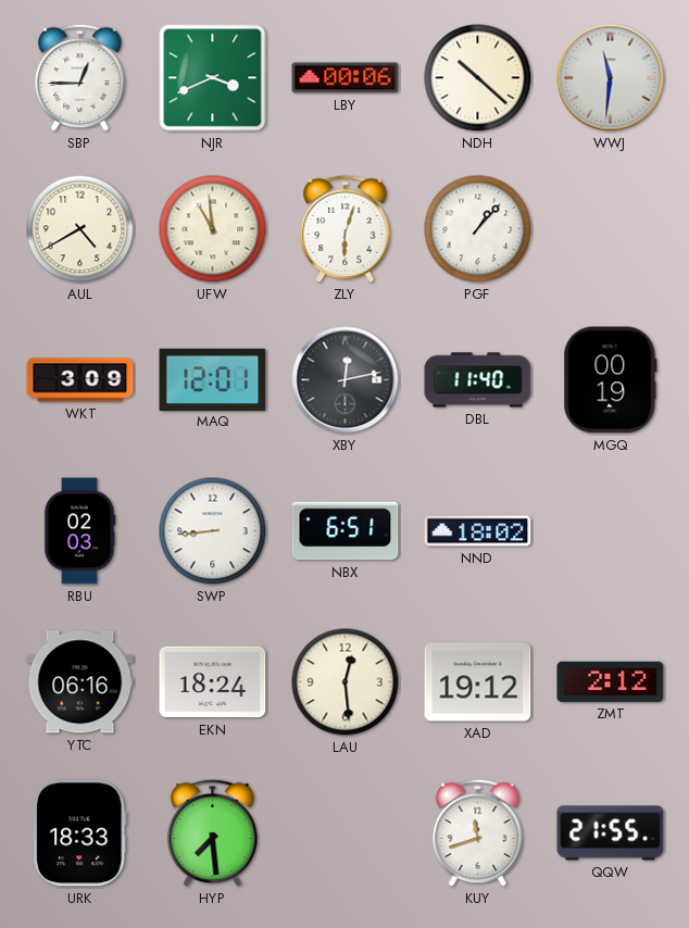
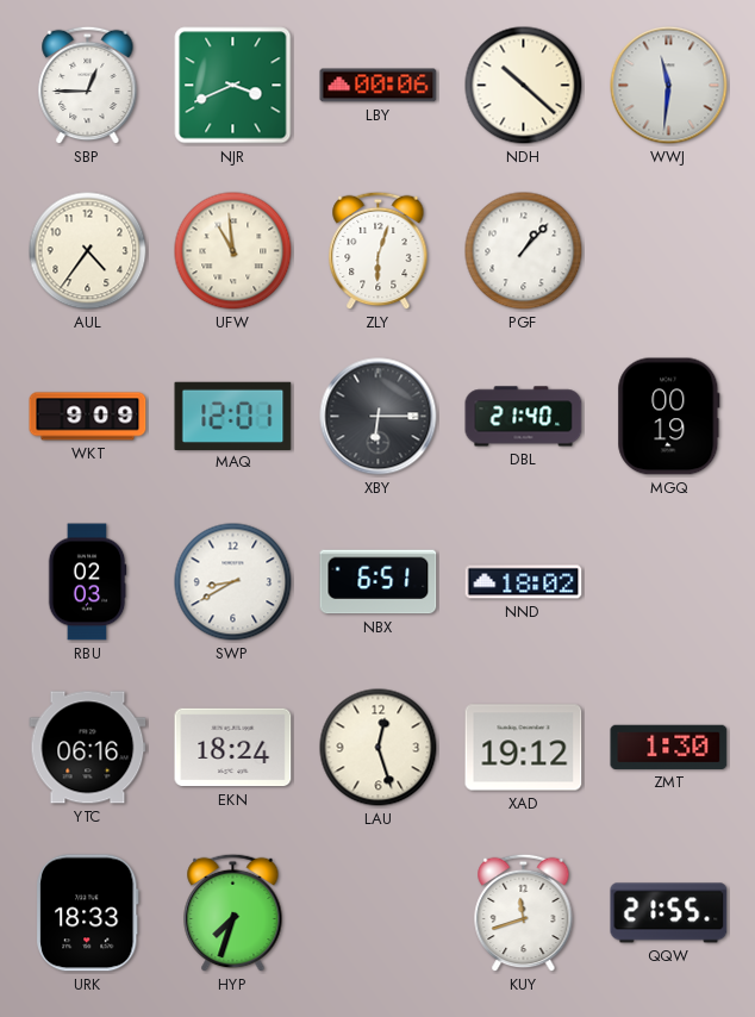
AUL: 4:40 -> 4:36
WKT: 3:09 -> 9:09
XBY: 12:13 -> 6:15
DBL: 11:40 -> 21:40
SWP: 8:44 -> 8:40
LAU: 12:29 -> 12:27
ZMT: 2:12 -> 1:30
HYP: 7:29 -> 7:33
